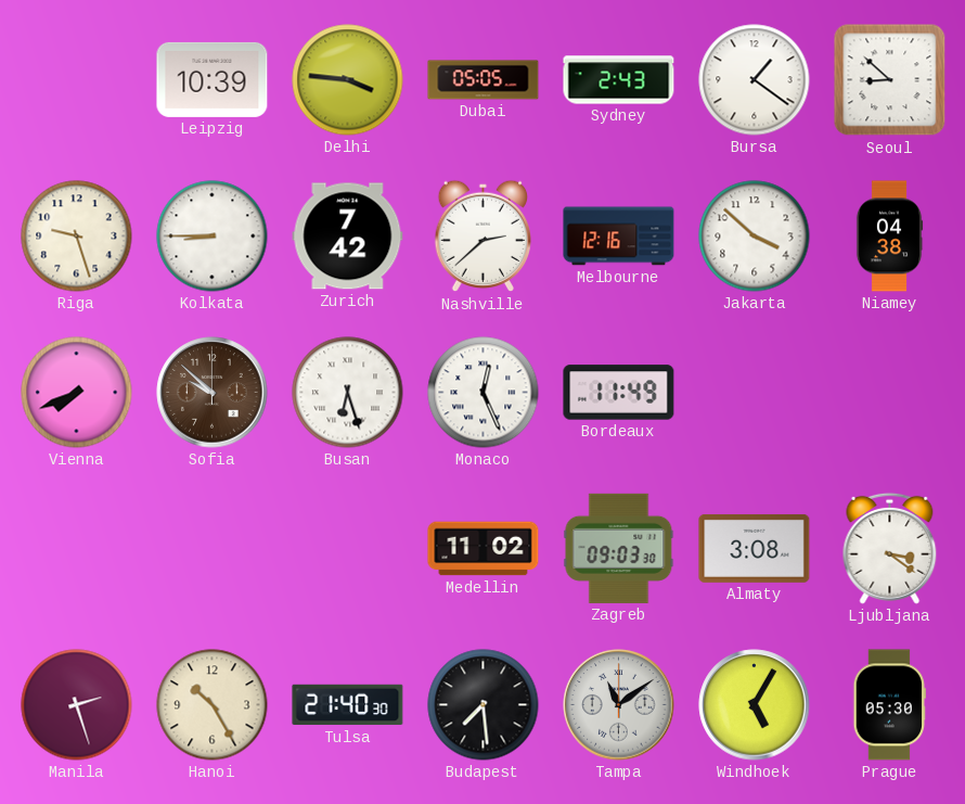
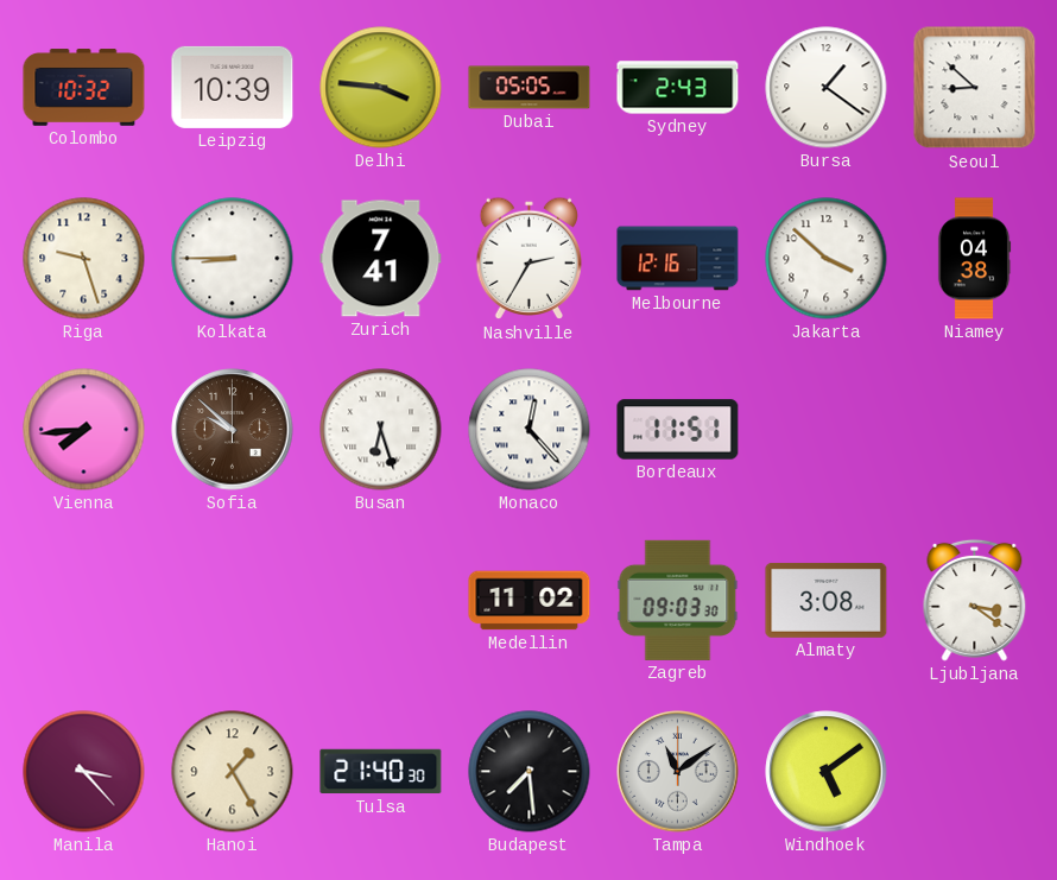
Colombo: none -> 10:32
Zurich: 7:42 -> 7:41
Nashville: 2:38 -> 2:35
Vienna: 7:41 -> 7:44
Monaco: 12:26 -> 12:23
Bordeaux: 11:49 -> 11:51
Manila: 2:27 -> 3:23
Hanoi: 10:25 -> 1:25
Windhoek: 5:05 -> 5:09
Prague: 05:30 -> none
